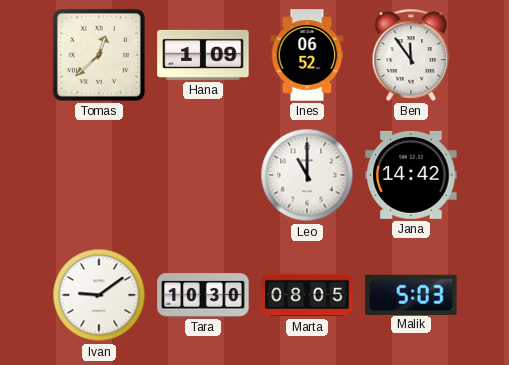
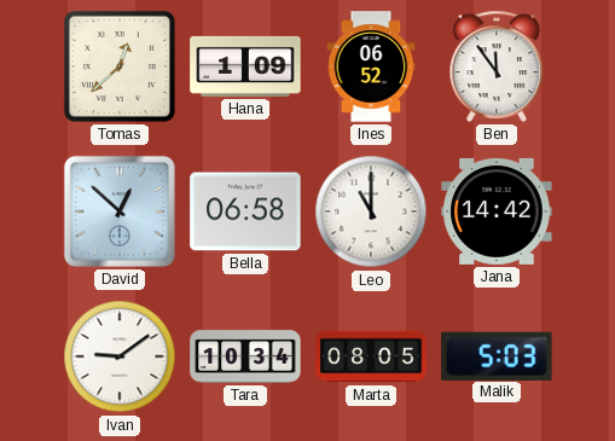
David: none -> 12:52
Bella: none -> 06:58
Tara: 10:30 -> 10:34
